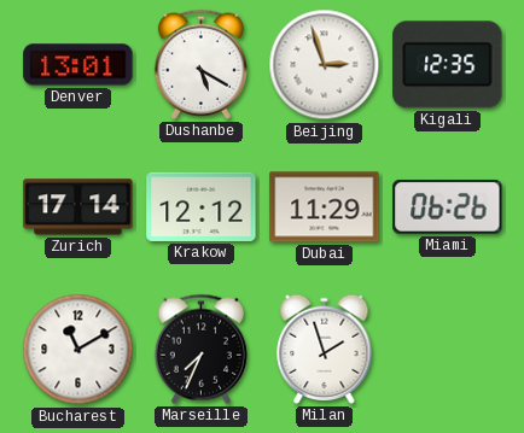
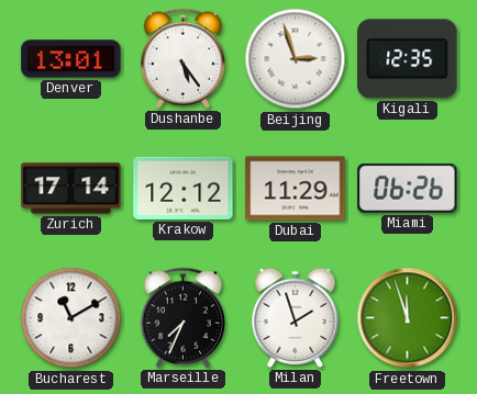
Dushanbe: 5:20 -> 5:24
Freetown: none -> 11:57
